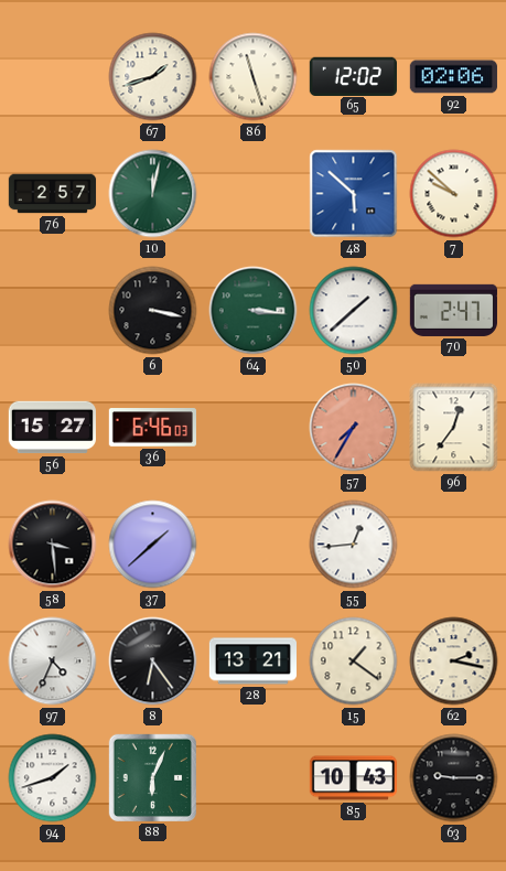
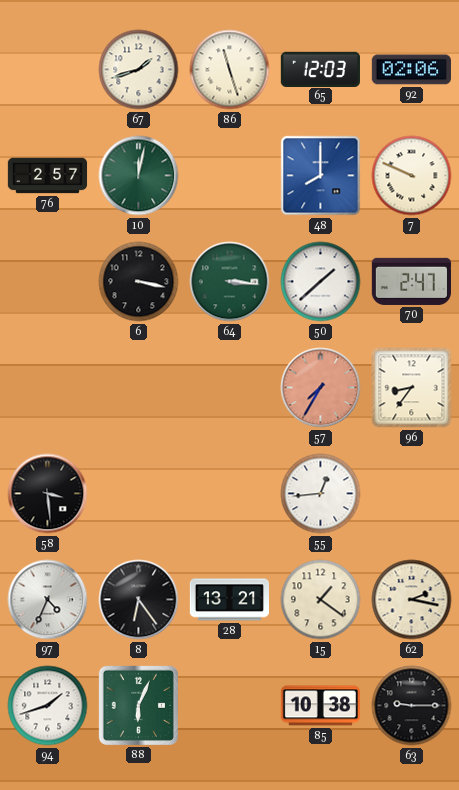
65: 12:02 -> 12:03
48: 5:52 -> 8:00
7: 9:52 -> 9:49
56: 15:27 -> none
36: 6:46 -> none
96: 12:36 -> 8:36
37: 1:38 -> none
85: 10:43 -> 10:38
